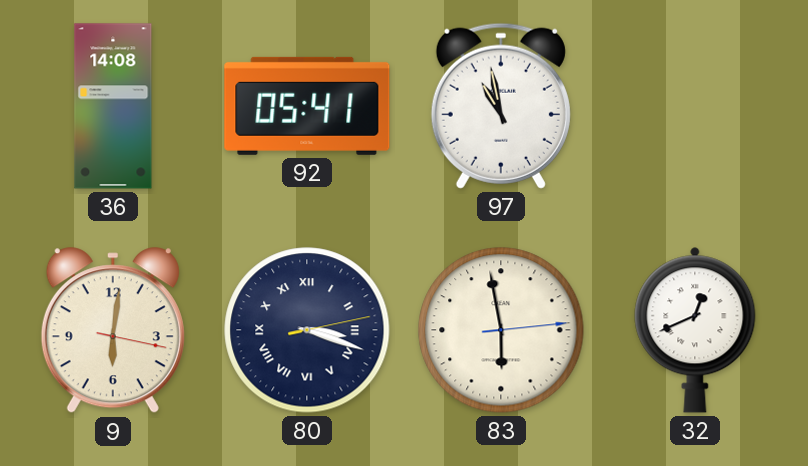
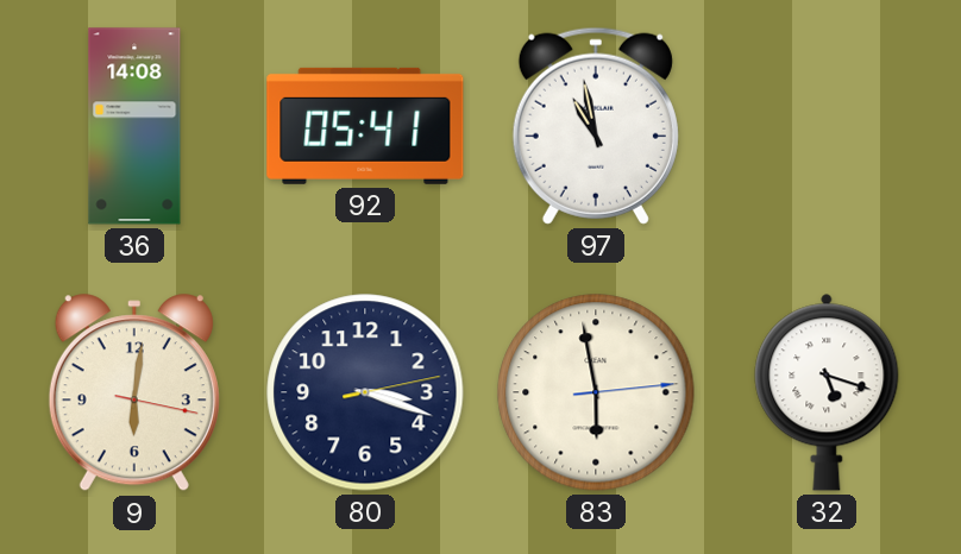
80 numerals: Roman -> Arabic
32: 12:41 -> 5:18
